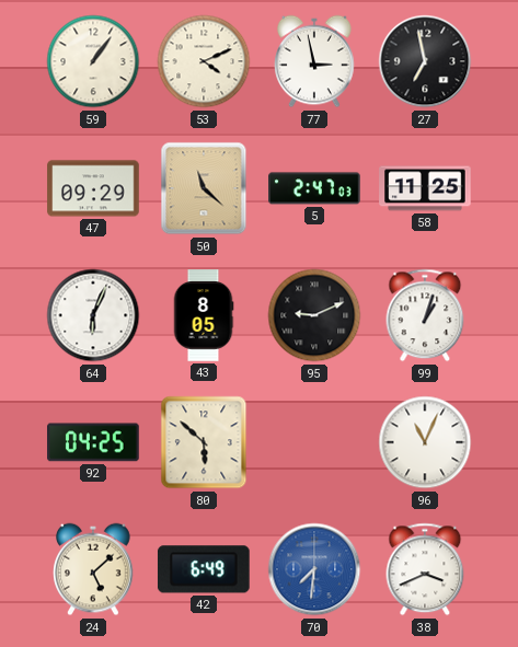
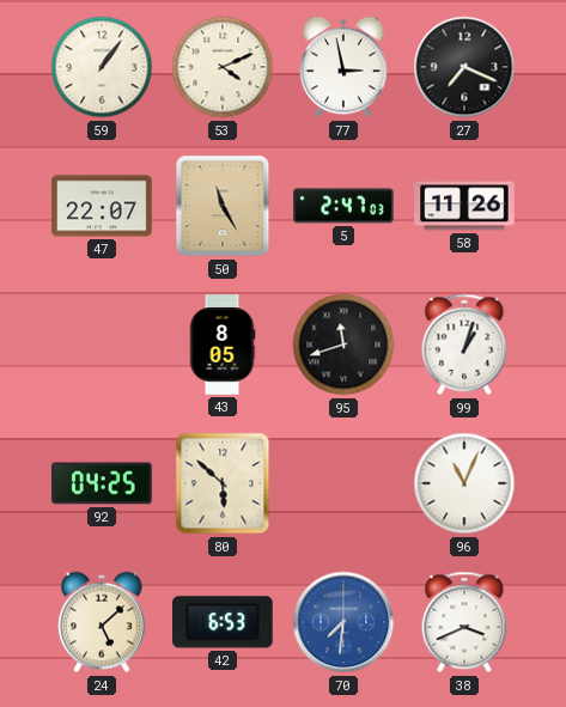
27: 6:58 -> 7:19
47: 09:29 -> 22:07
50: 11:22 -> 11:25
58: 11:25 -> 11:26
64: 6:04 -> none
95: 9:11 -> 11:42
42: 6:49 -> 6:53
